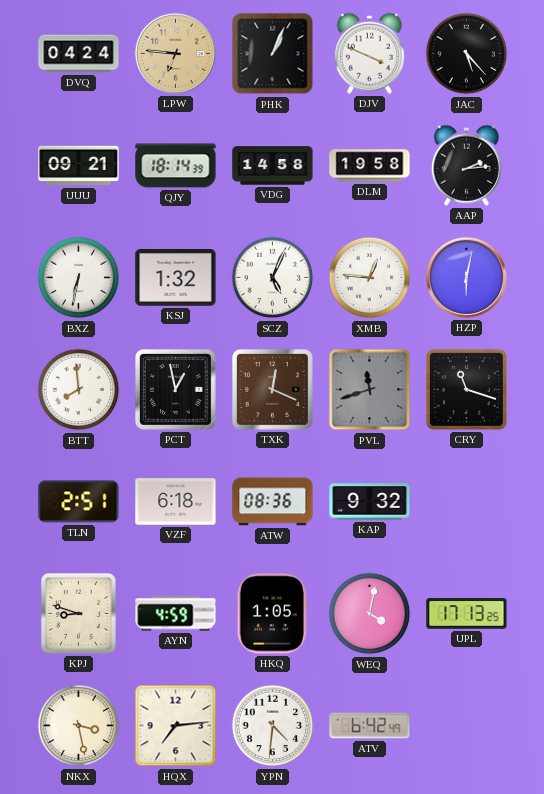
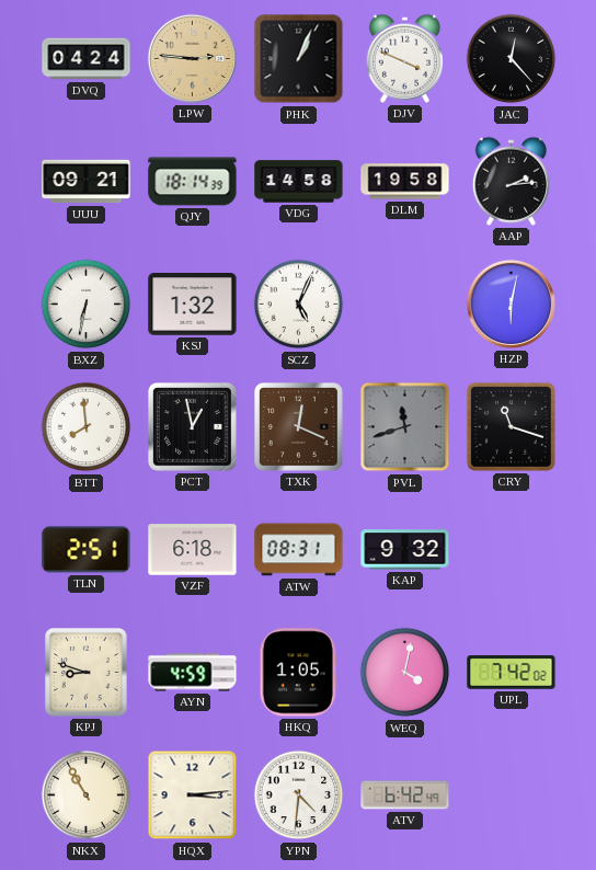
LPW: 6:46 -> 2:46
JAC: 5:23 -> 12:23
XMB: 12:46 -> none
ATW: 08:36 -> 08:31
UPL: 17:13 -> 7:42
NKX: 3:28 -> 10:55
HQX: 7:14 -> 3:14
